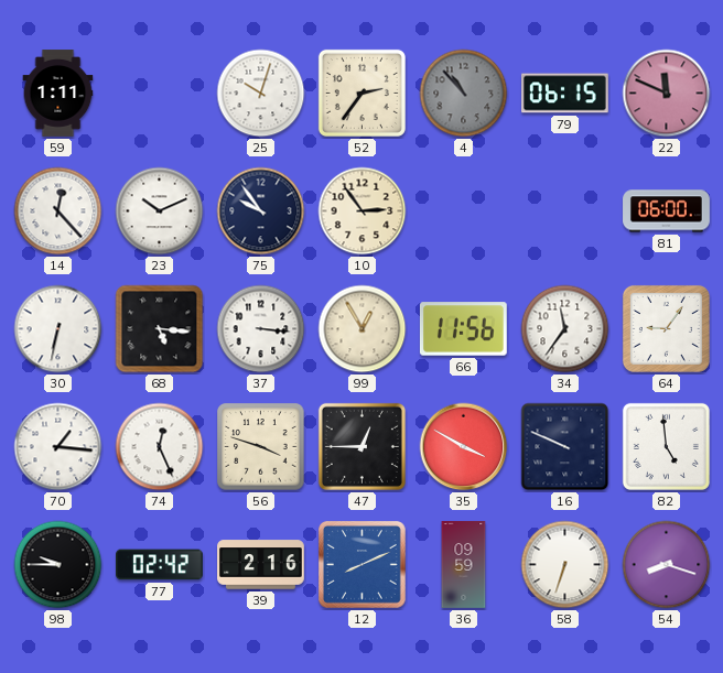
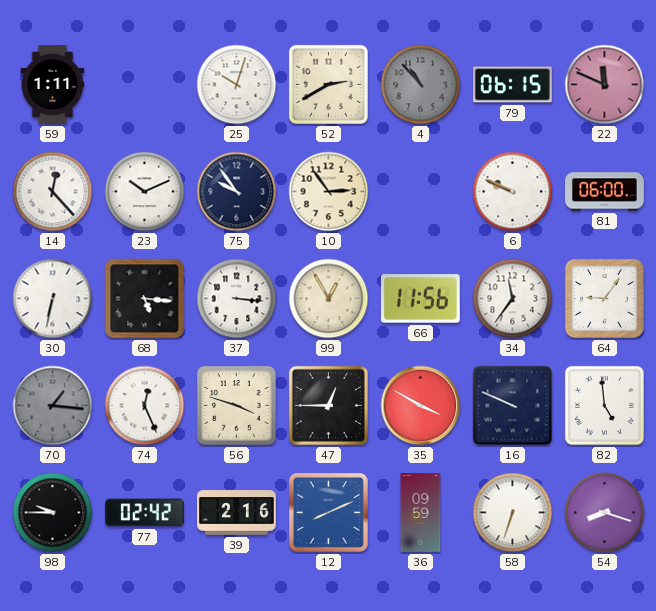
52: 2:36 -> 2:40
6: none -> 9:49
70 dial: white -> grey
